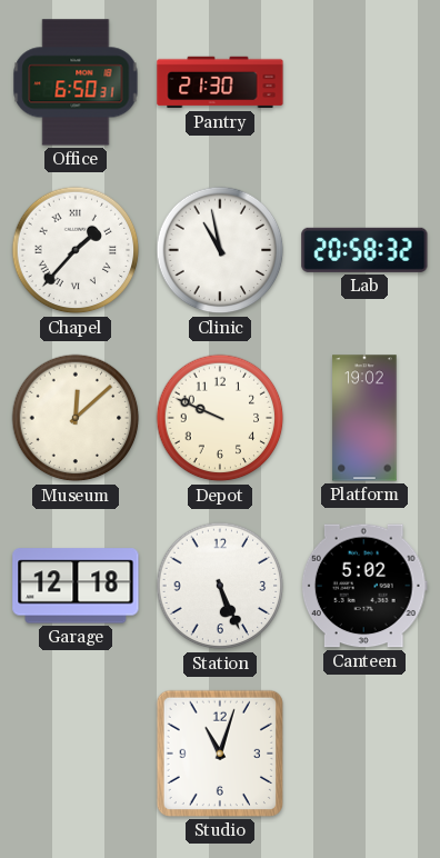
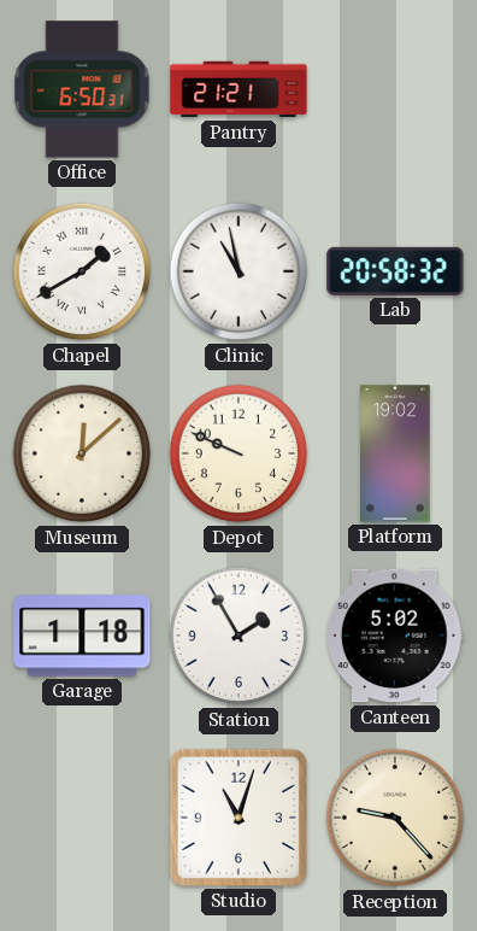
Pantry: 21:30 -> 21:21
Chapel: 1:37 -> 1:40
Garage: 12:18 -> 1:18
Station: 5:26 -> 1:55
Reception: none -> 9:23
